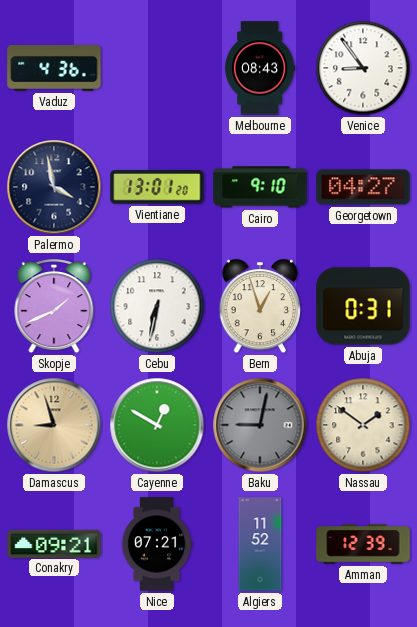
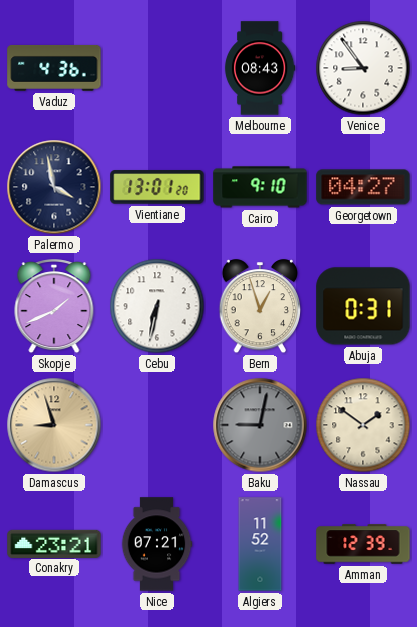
Cayenne: 12:50 -> none
Conakry: 09:21 -> 23:21
